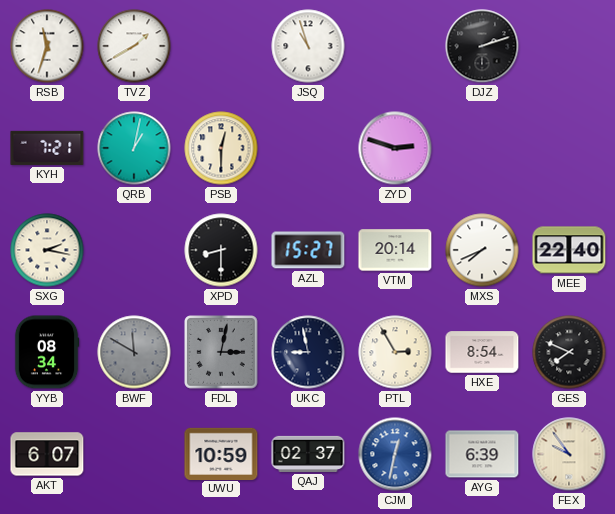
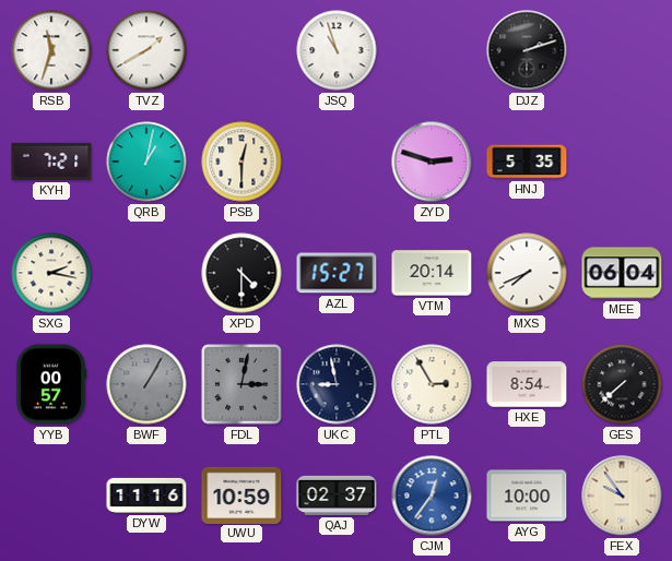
HNJ: none -> 5:35
XPD: 8:30 -> 4:30
MEE: 22:40 -> 06:04
YYB: 08:34 -> 00:57
BWF: 11:50 -> 1:05
GES: 7:49 -> 7:38
AKT: 6:07 -> none
DYW: none -> 11:16
CJM: 12:32 -> 12:36
AYG: 6:39 -> 10:00
